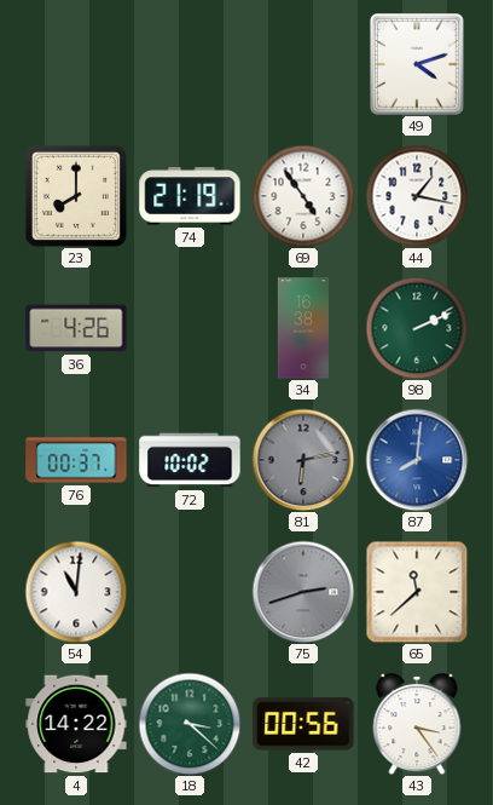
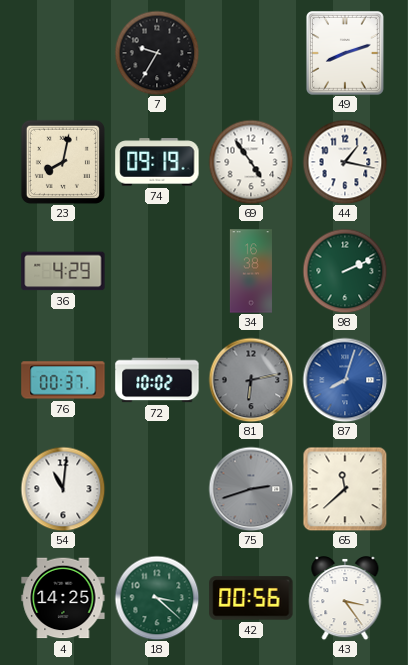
7: none -> 9:35
49: 4:12 -> 8:12
23: 8:00 -> 8:02
74: 21:19 -> 09:19
36: 4:26 -> 4:29
87: 8:01 -> 8:03
4: 14:22 -> 14:25
